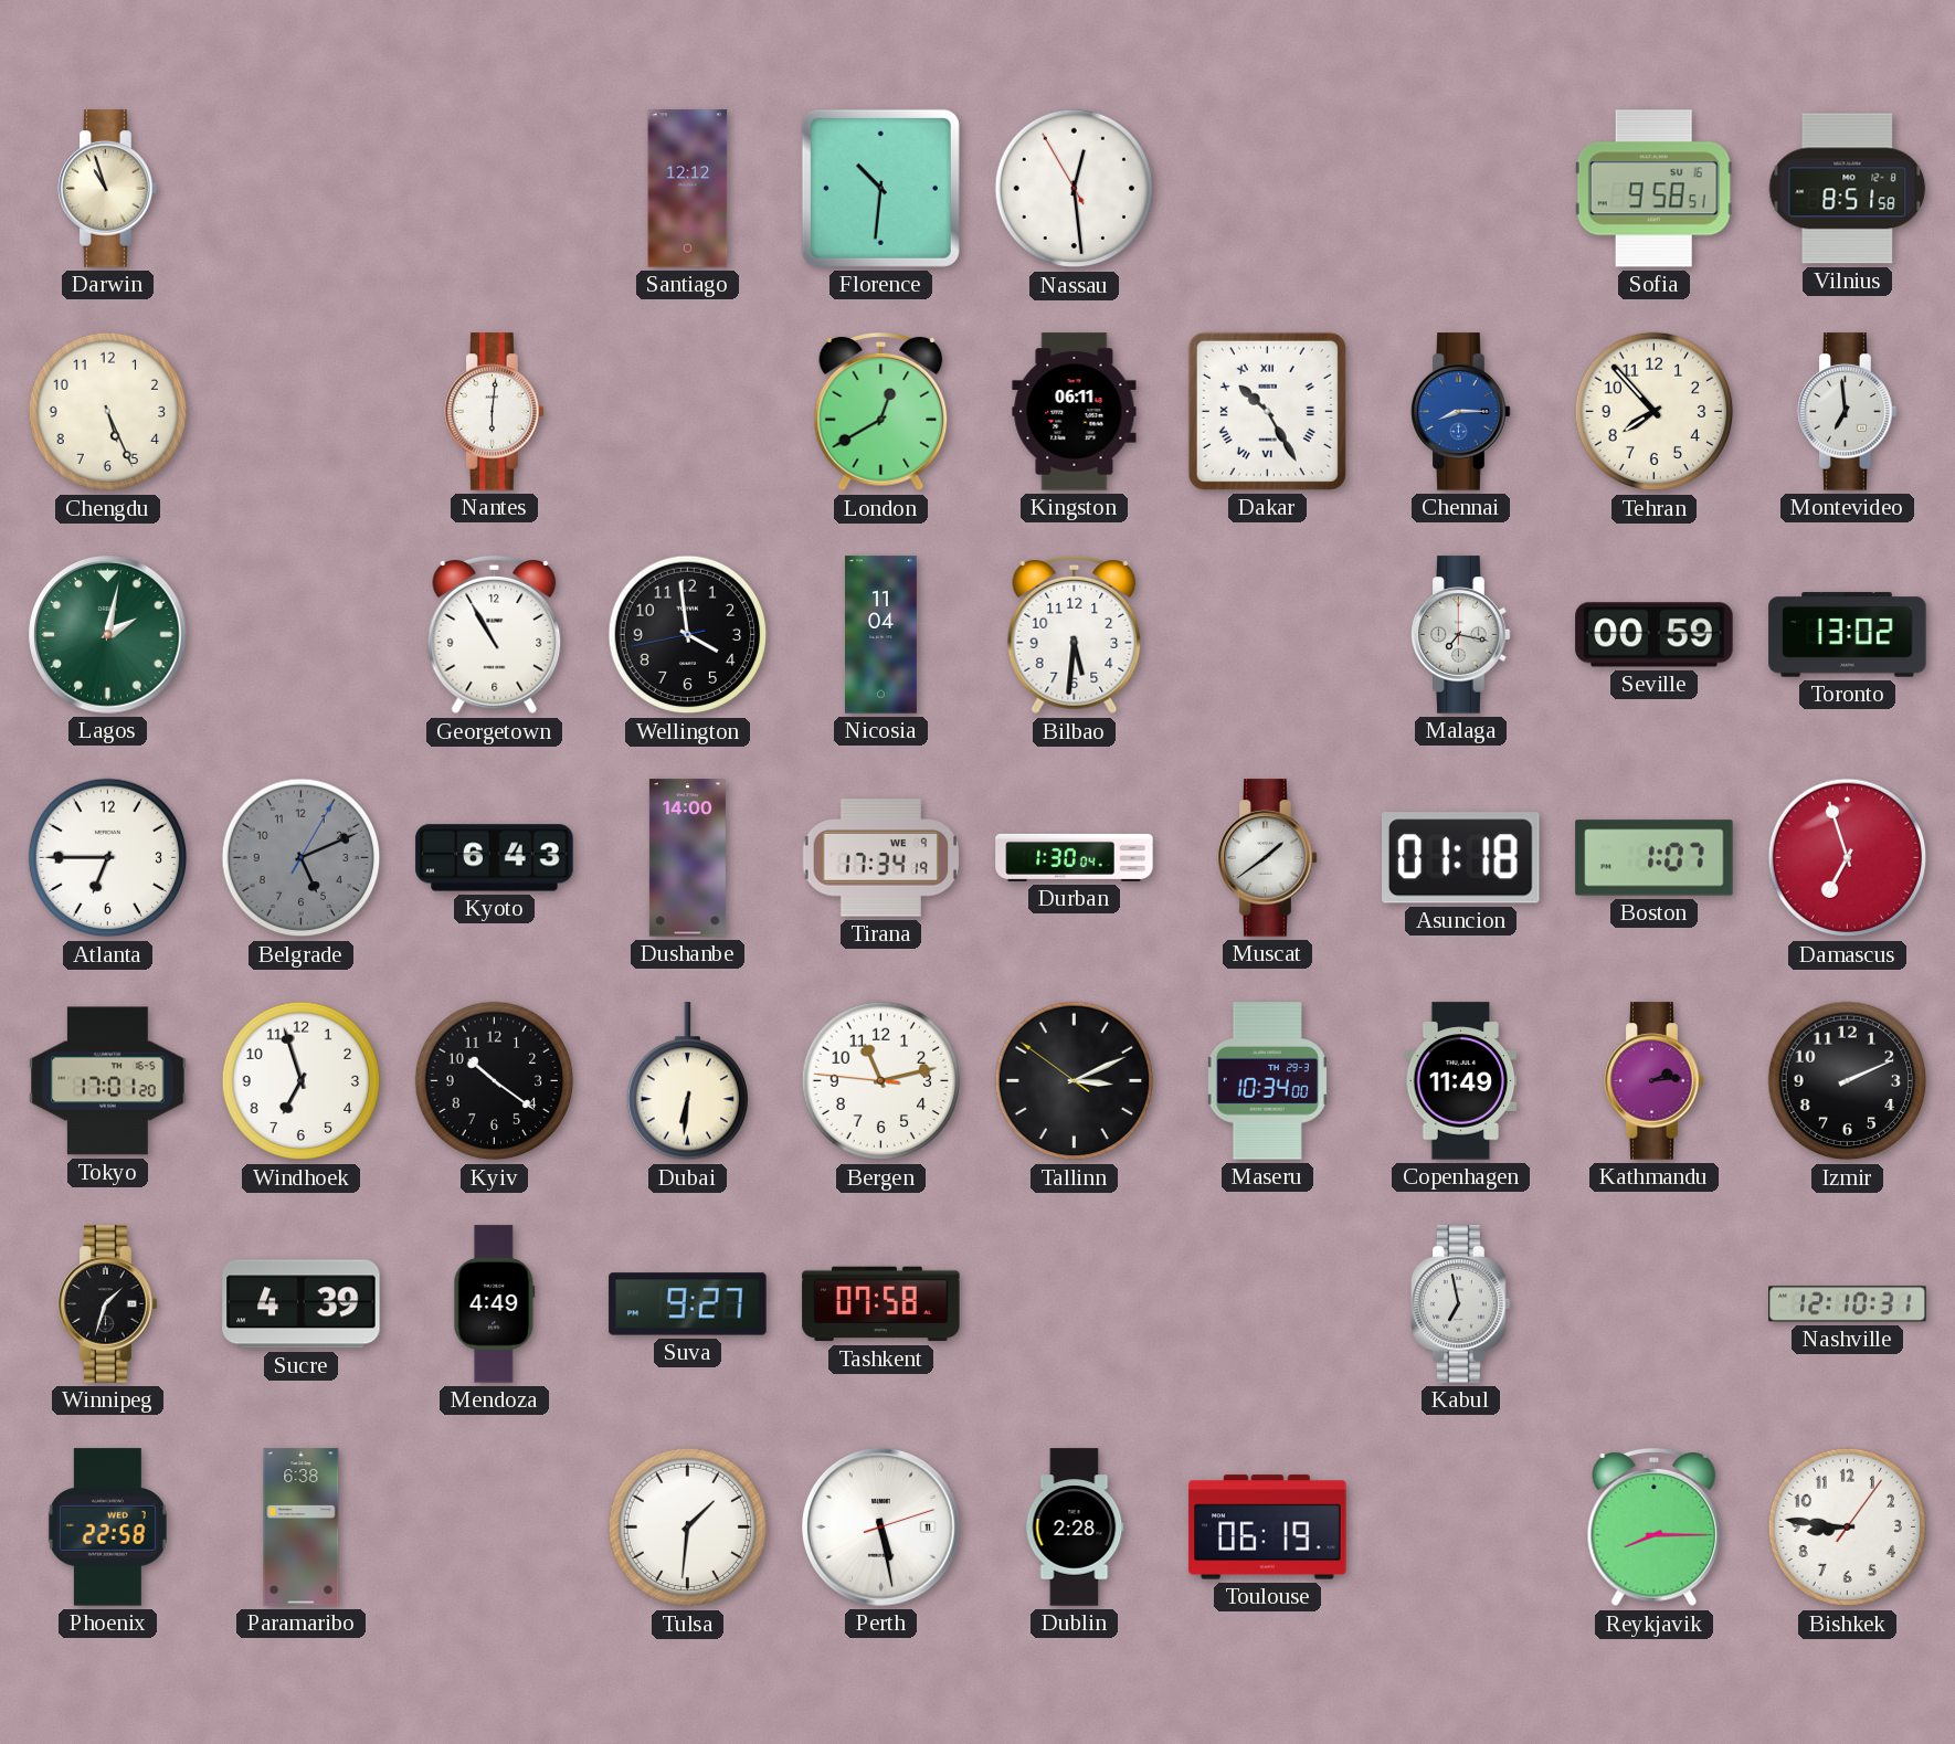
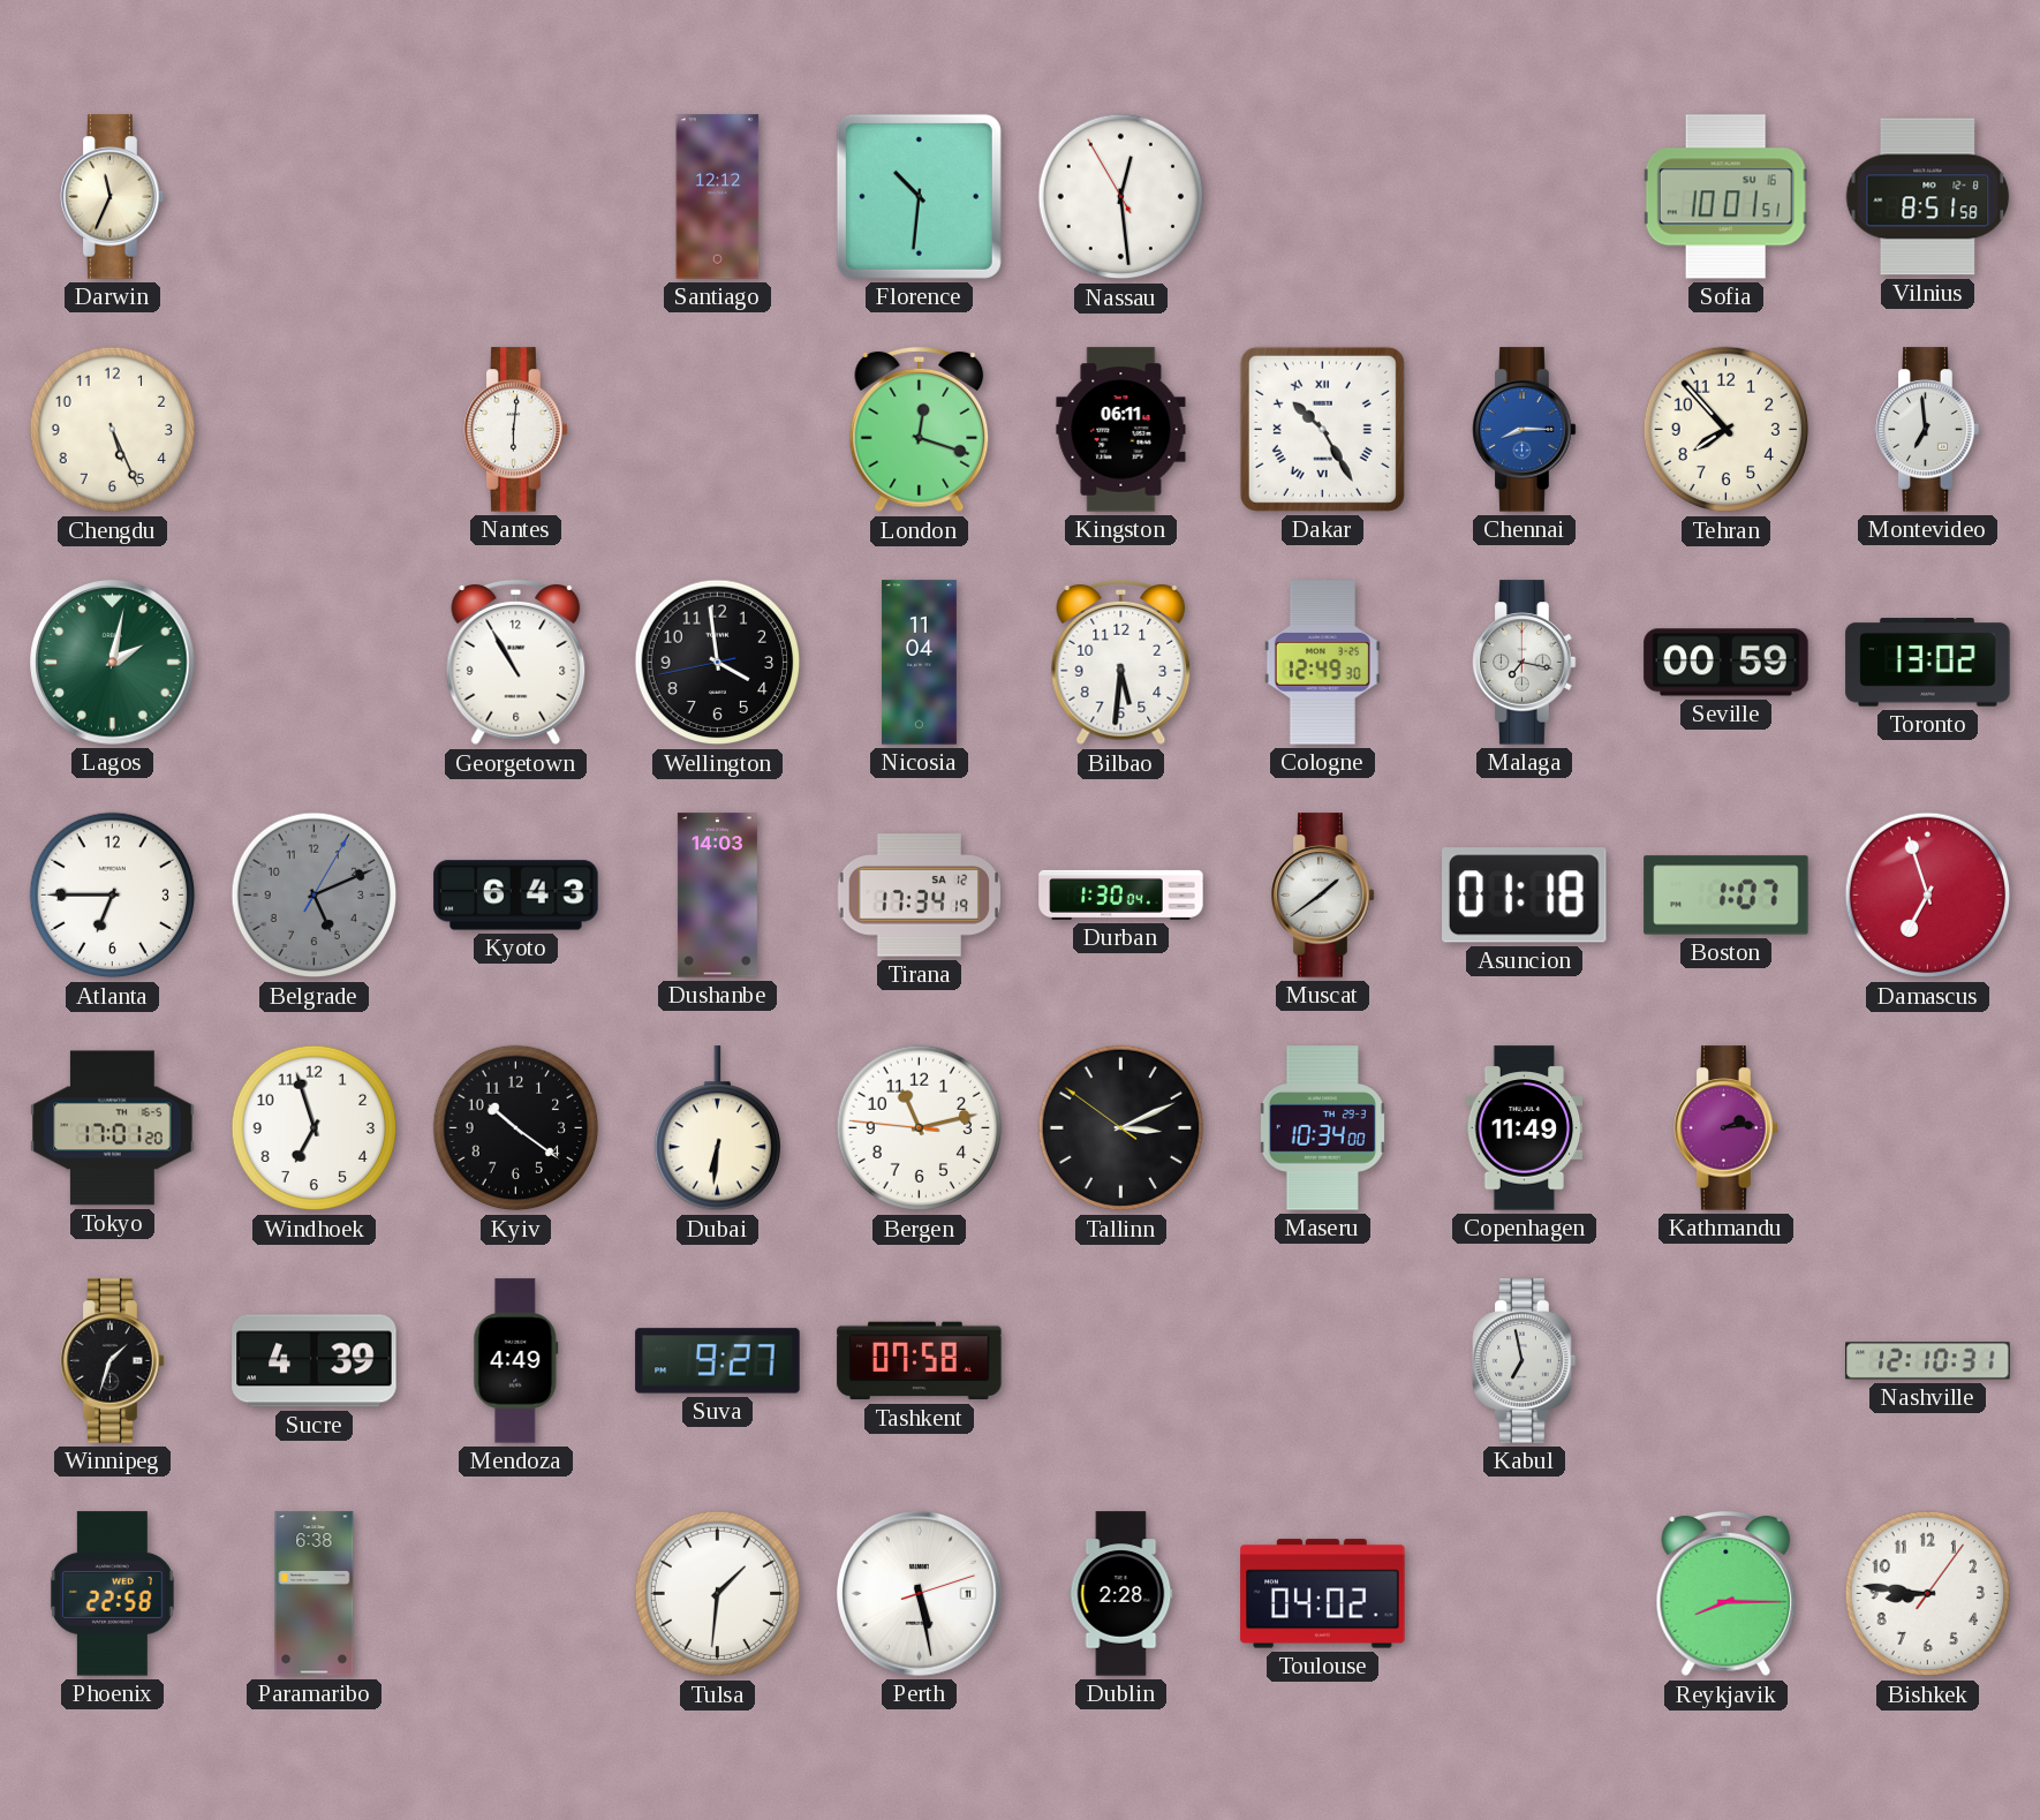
Darwin: 10:57 -> 11:34
Sofia: 9:58 -> 10:01
London: 12:40 -> 12:18
Cologne: none -> 12:49
Dushanbe: 14:00 -> 14:03
Tirana date: WE 9 -> SA 12
Izmir: 2:11 -> none
Toulouse: 06:19 -> 04:02
